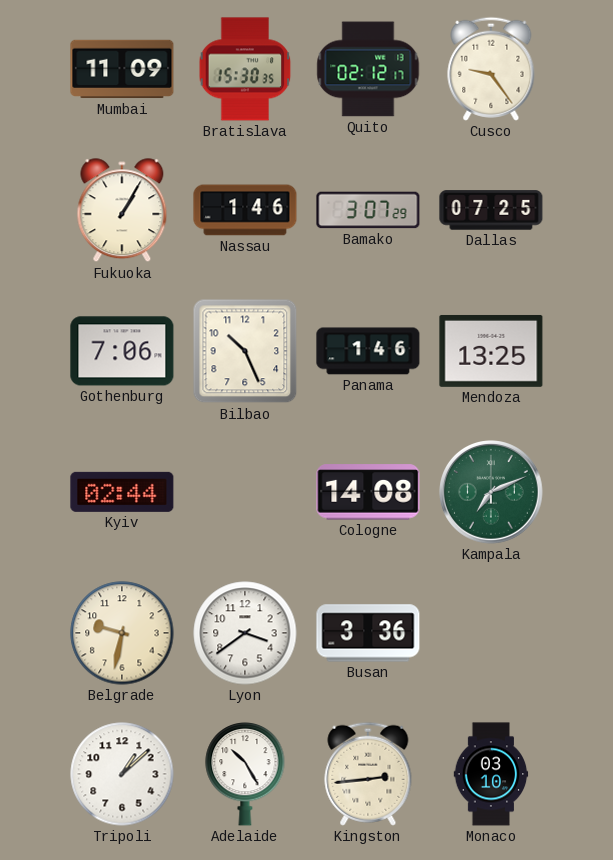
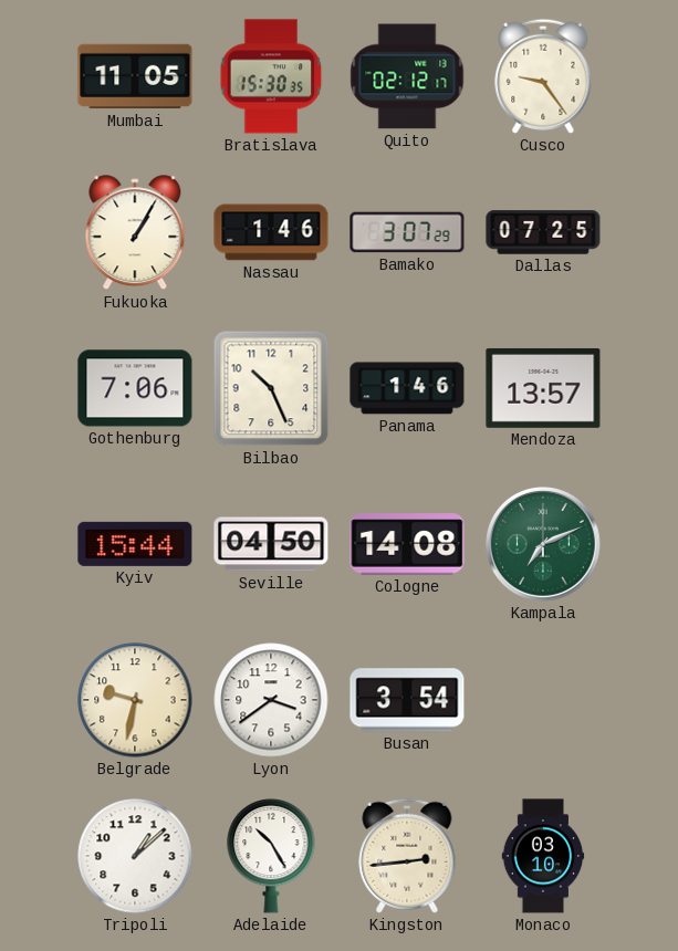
Mumbai: 11:09 -> 11:05
Mendoza: 13:25 -> 13:57
Kyiv: 02:44 -> 15:44
Seville: none -> 04:50
Busan: 3:36 -> 3:54
